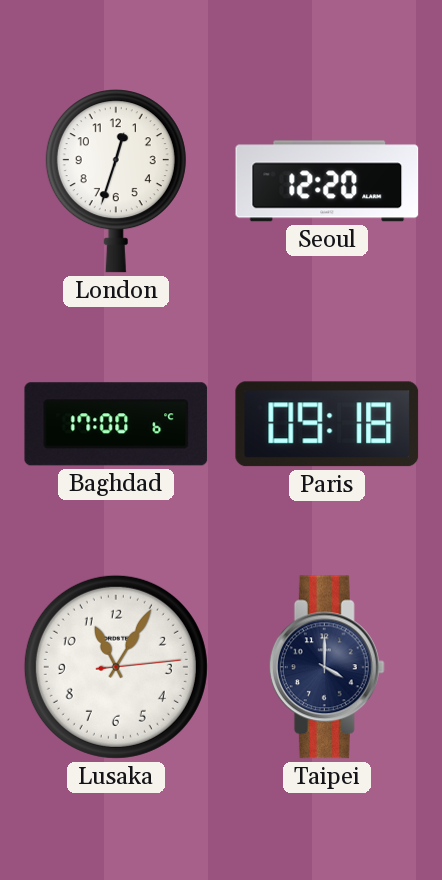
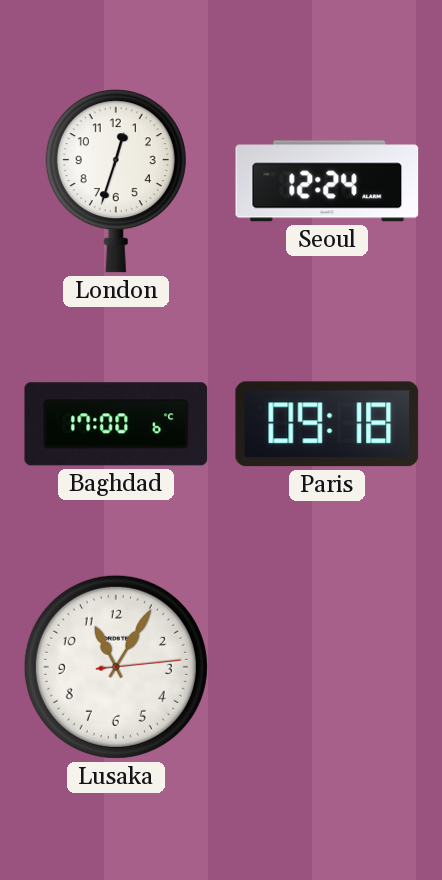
Seoul: 12:20 -> 12:24
Taipei: 4:00 -> none
